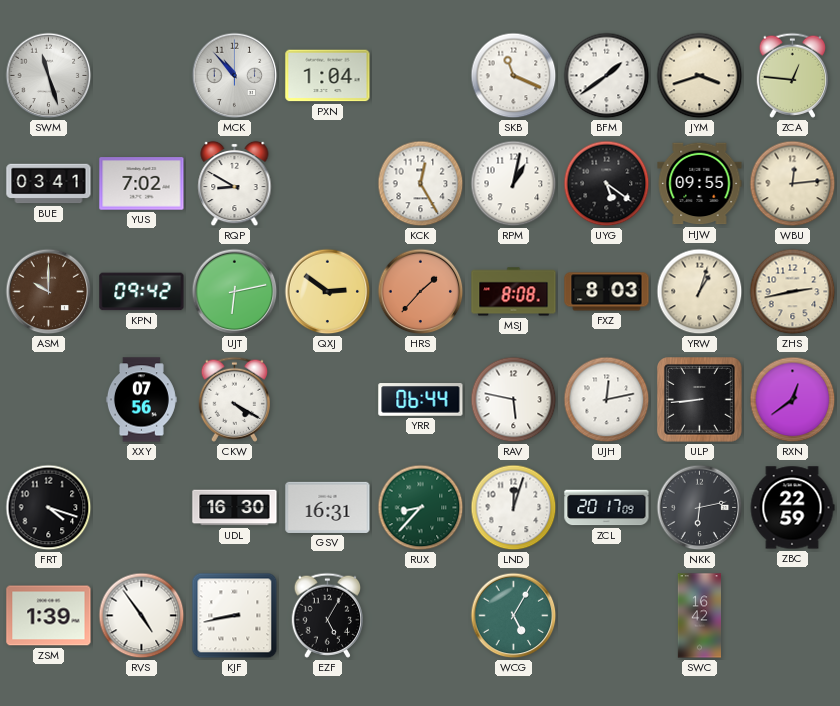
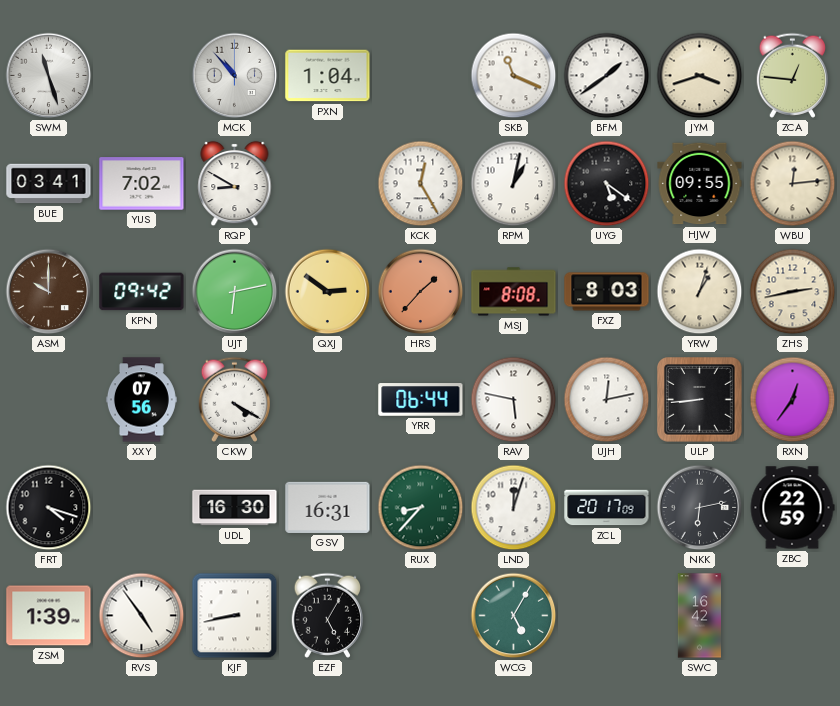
RXN: 12:39 -> 12:36
